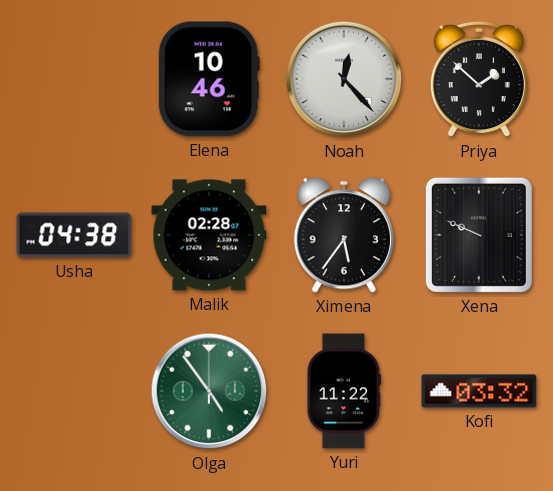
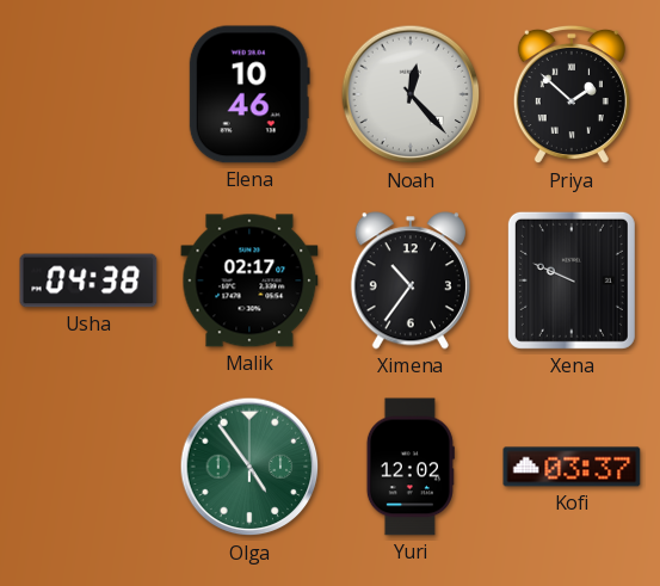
Malik: 02:28 -> 02:17
Ximena: 5:36 -> 10:36
Yuri: 11:22 -> 12:02
Kofi: 03:32 -> 03:37
